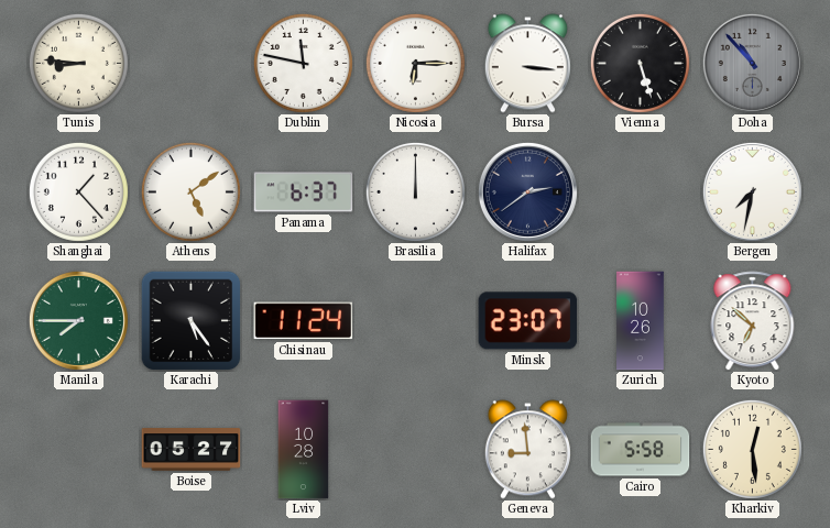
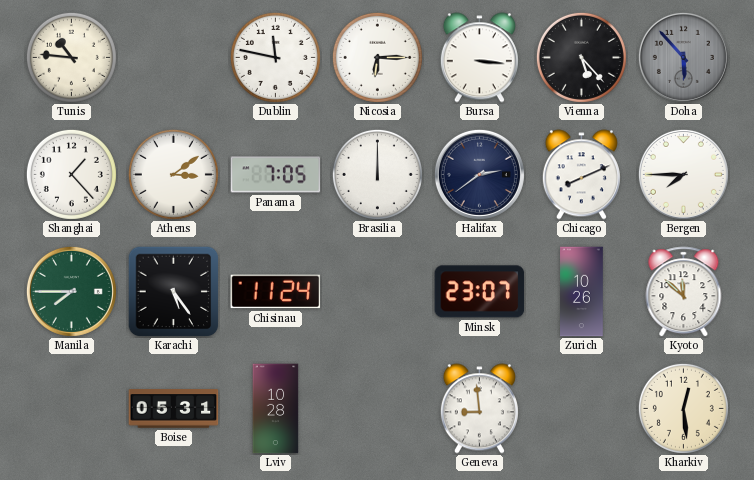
Tunis: 8:46 -> 10:46
Vienna: 5:27 -> 5:23
Doha: 10:53 -> 5:53
Athens: 5:09 -> 3:09
Panama: 6:37 -> 7:05
Chicago: none -> 8:11
Bergen: 7:32 -> 7:45
Kyoto: 6:52 -> 11:52
Boise: 05:27 -> 05:31
Cairo: 5:58 -> none
